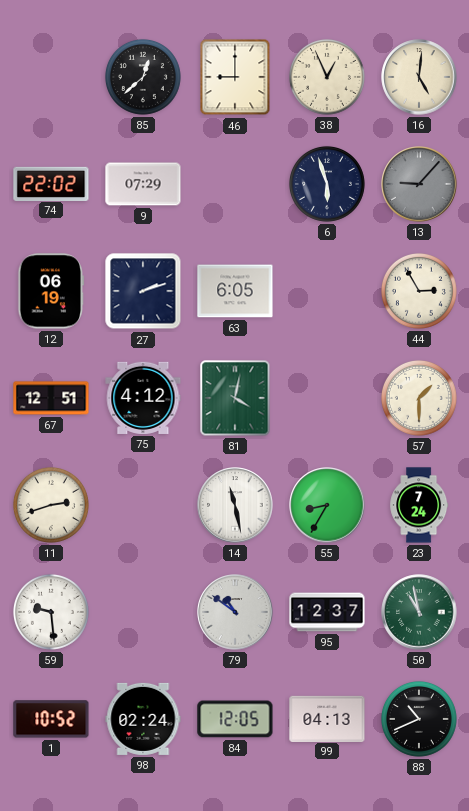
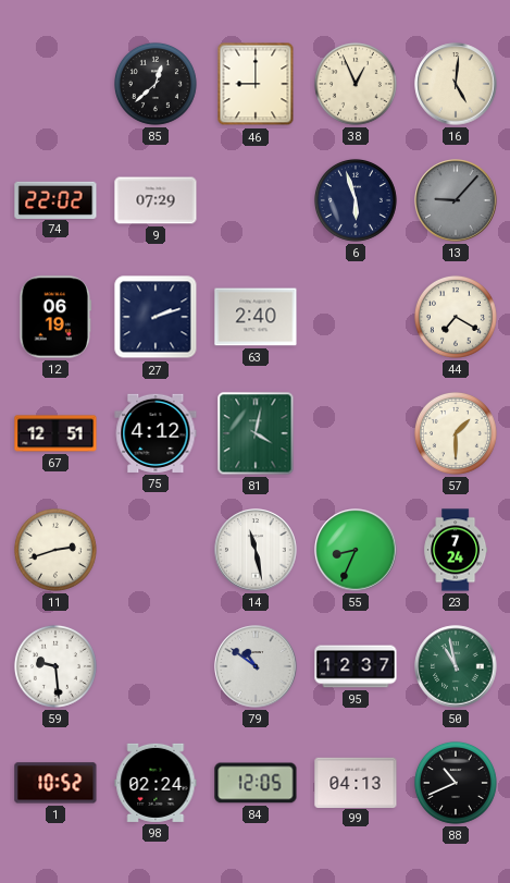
63: 6:05 -> 2:40
44: 2:55 -> 7:20
55: 8:35 -> 8:34
